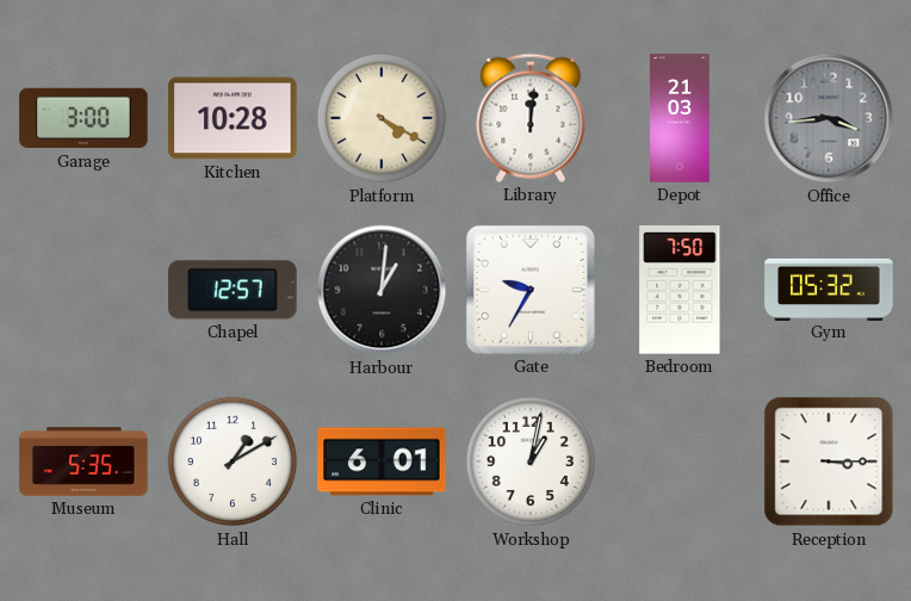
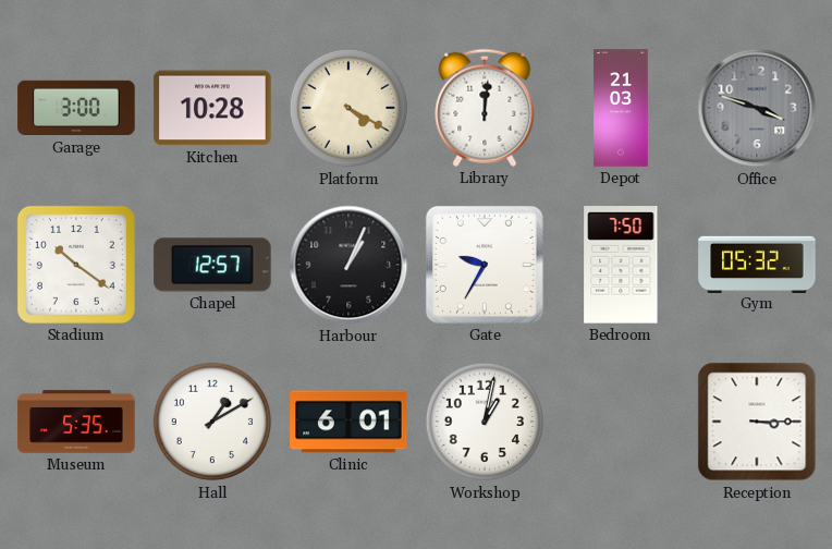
Office: 3:44 -> 3:48
Stadium: none -> 10:21
Harbour: 1:01 -> 1:04
